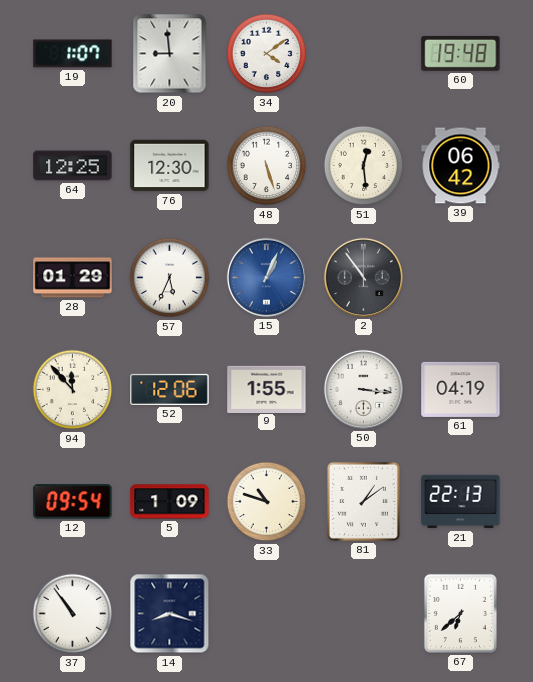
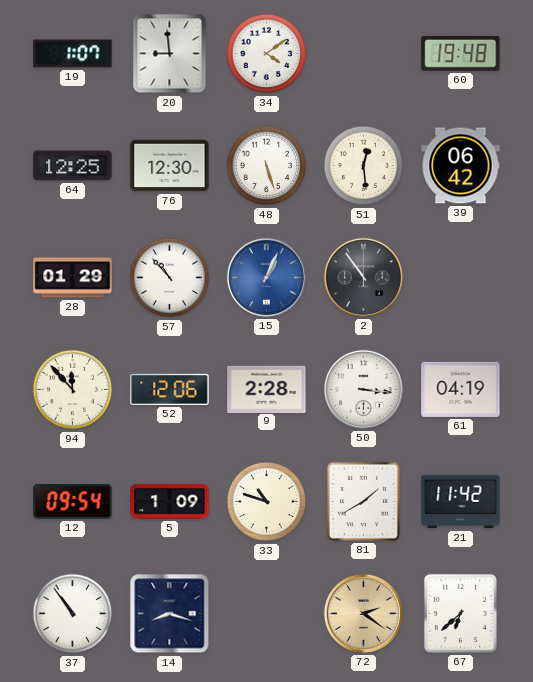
57: 5:34 -> 10:53
9: 1:55 -> 2:28
81: 1:09 -> 1:40
21: 22:13 -> 11:42
72: none -> 2:21
